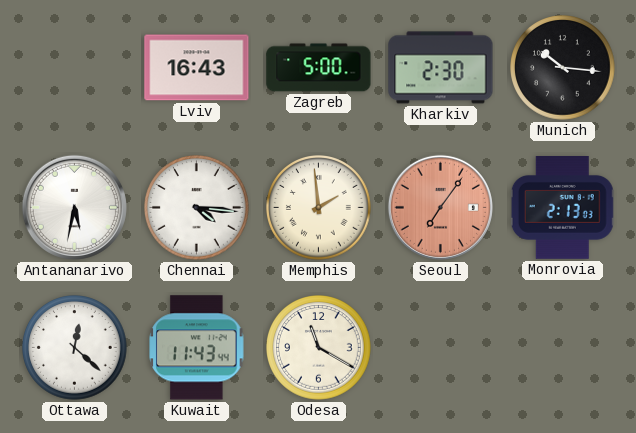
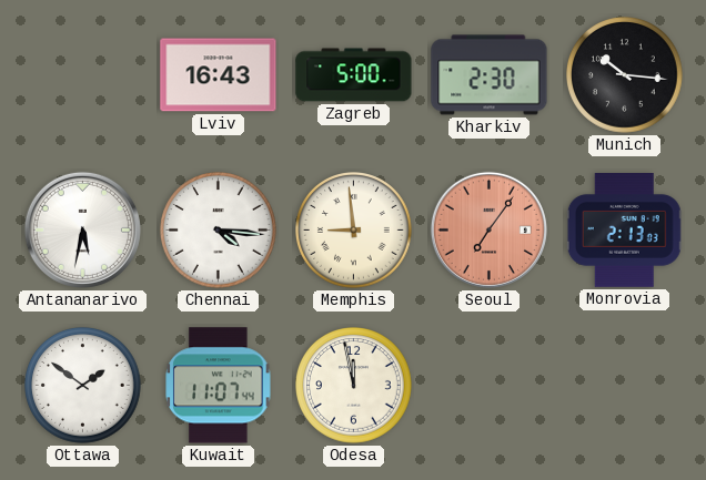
Memphis: 1:59 -> 8:59
Ottawa: 12:22 -> 1:51
Kuwait: 11:43 -> 11:07
Odesa: 11:20 -> 11:58
